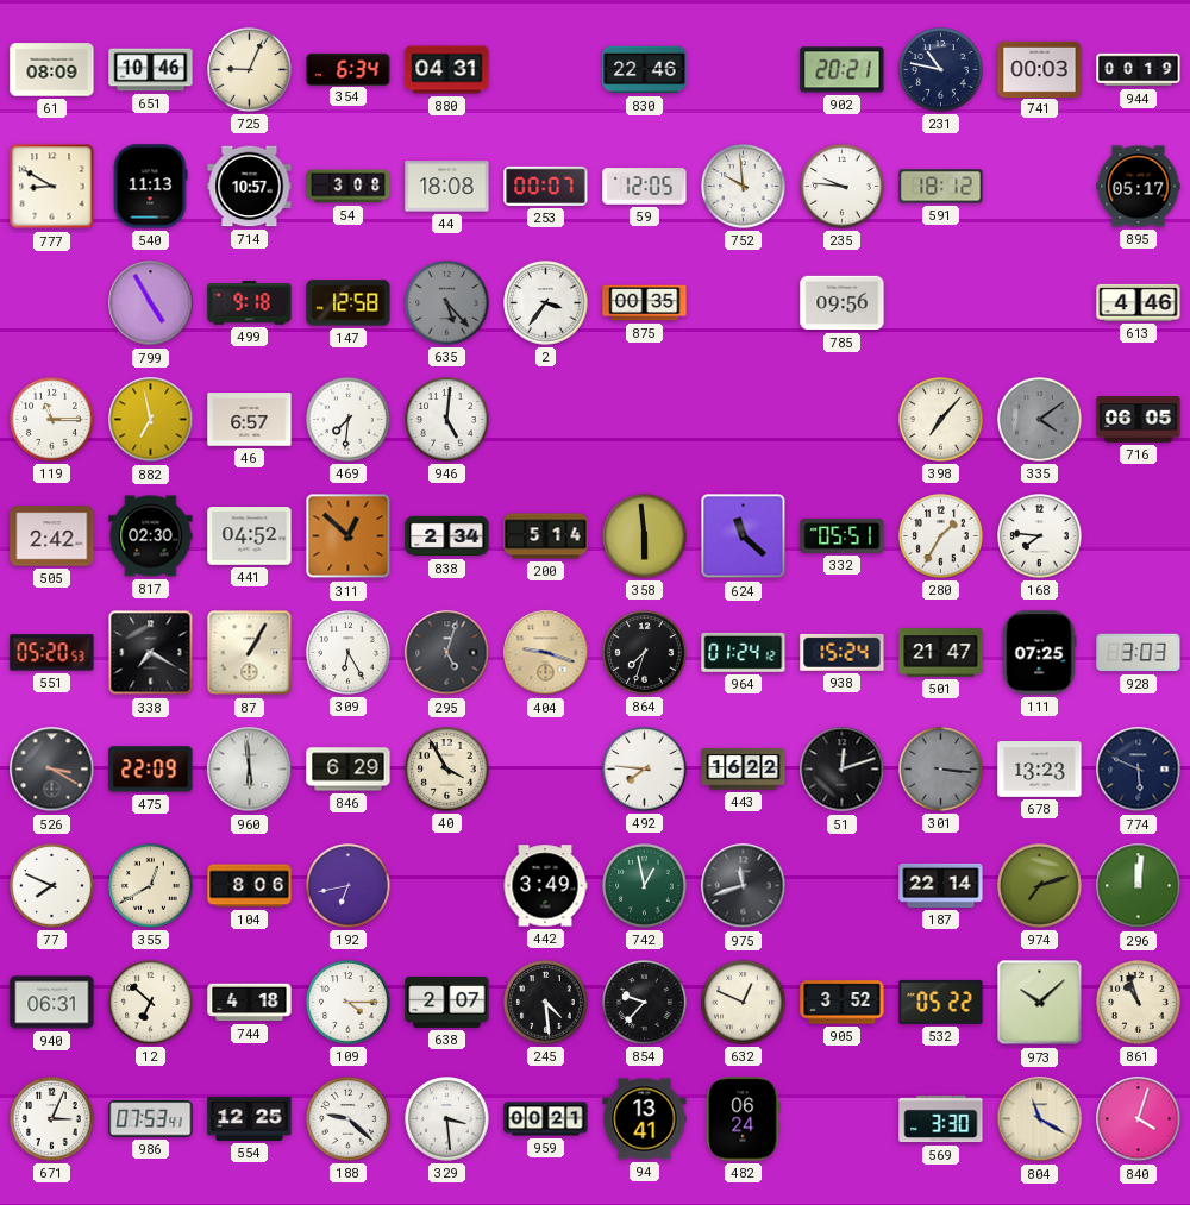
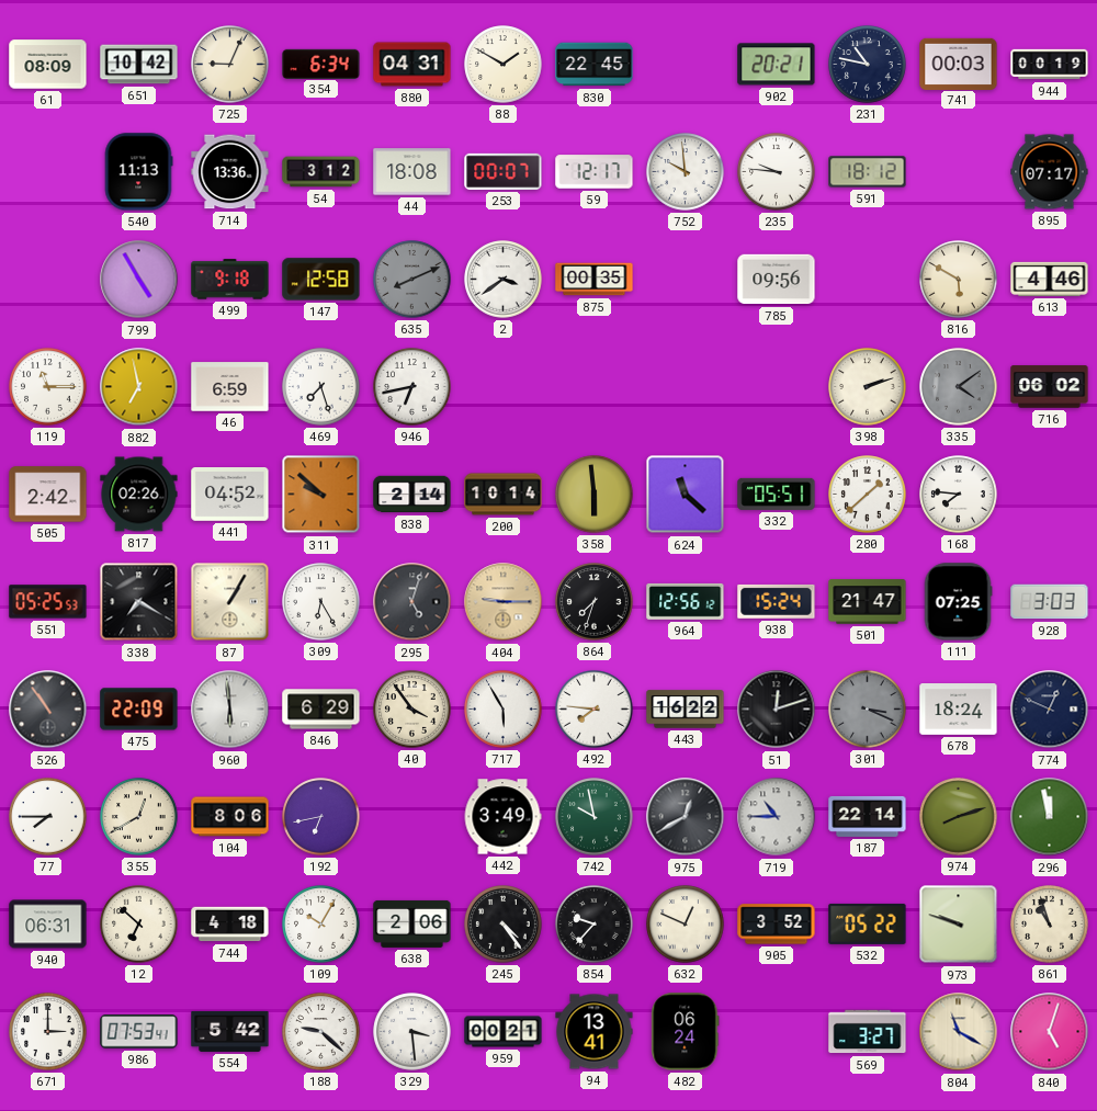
651: 10:46 -> 10:42
88: none -> 1:50
830: 22:46 -> 22:45
777: 8:50 -> none
714: 10:57 -> 13:36
54: 3:08 -> 3:12
59: 12:05 -> 12:17
895: 05:17 -> 07:17
635: 5:23 -> 8:11
2: 3:36 -> 3:39
816: none -> 5:50
46: 6:57 -> 6:59
469: 7:31 -> 7:27
946: 5:01 -> 6:43
398: 7:07 -> 2:12
716: 06:05 -> 06:02
817: 02:30 -> 02:26
311: 12:52 -> 9:52
838: 2:34 -> 2:14
200: 5:14 -> 10:14
280: 1:35 -> 1:38
551: 05:20 -> 05:25
404: 9:18 -> 9:15
964: 01:24 -> 12:56
526: 3:20 -> 10:54
40: 3:55 -> 3:54
717: none -> 5:55
301: 3:16 -> 3:19
678: 13:23 -> 18:24
774: 5:49 -> 12:49
77: 7:49 -> 7:45
742: 12:58 -> 9:58
975: 11:42 -> 12:40
719: none -> 10:45
974: 7:12 -> 8:12
296: 12:01 -> 11:58
109: 4:15 -> 10:05
638: 2:07 -> 2:06
245: 4:29 -> 4:24
973: 10:08 -> 9:48
671: 3:04 -> 3:00
554: 12:25 -> 5:42
569: 3:30 -> 3:27
840: 4:03 -> 5:03
